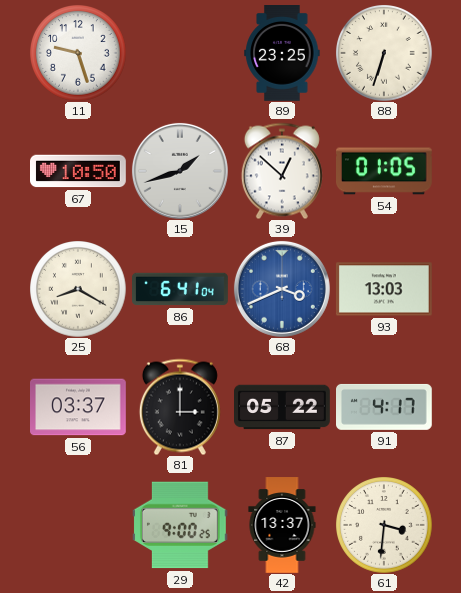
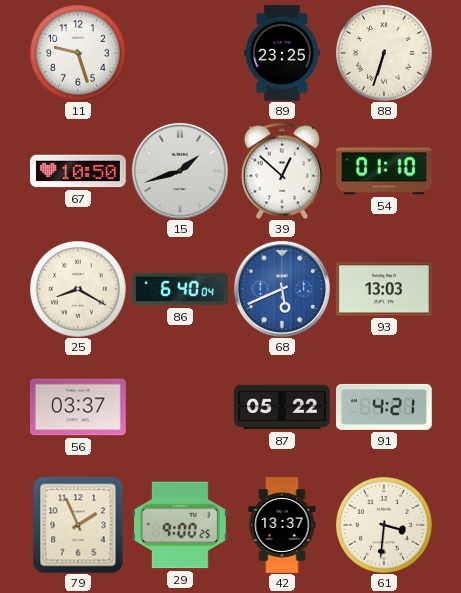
54: 01:05 -> 01:10
86: 6:41 -> 6:40
68: 3:41 -> 5:41
81: 3:00 -> none
91: 4:17 -> 4:21
79: none -> 1:56
